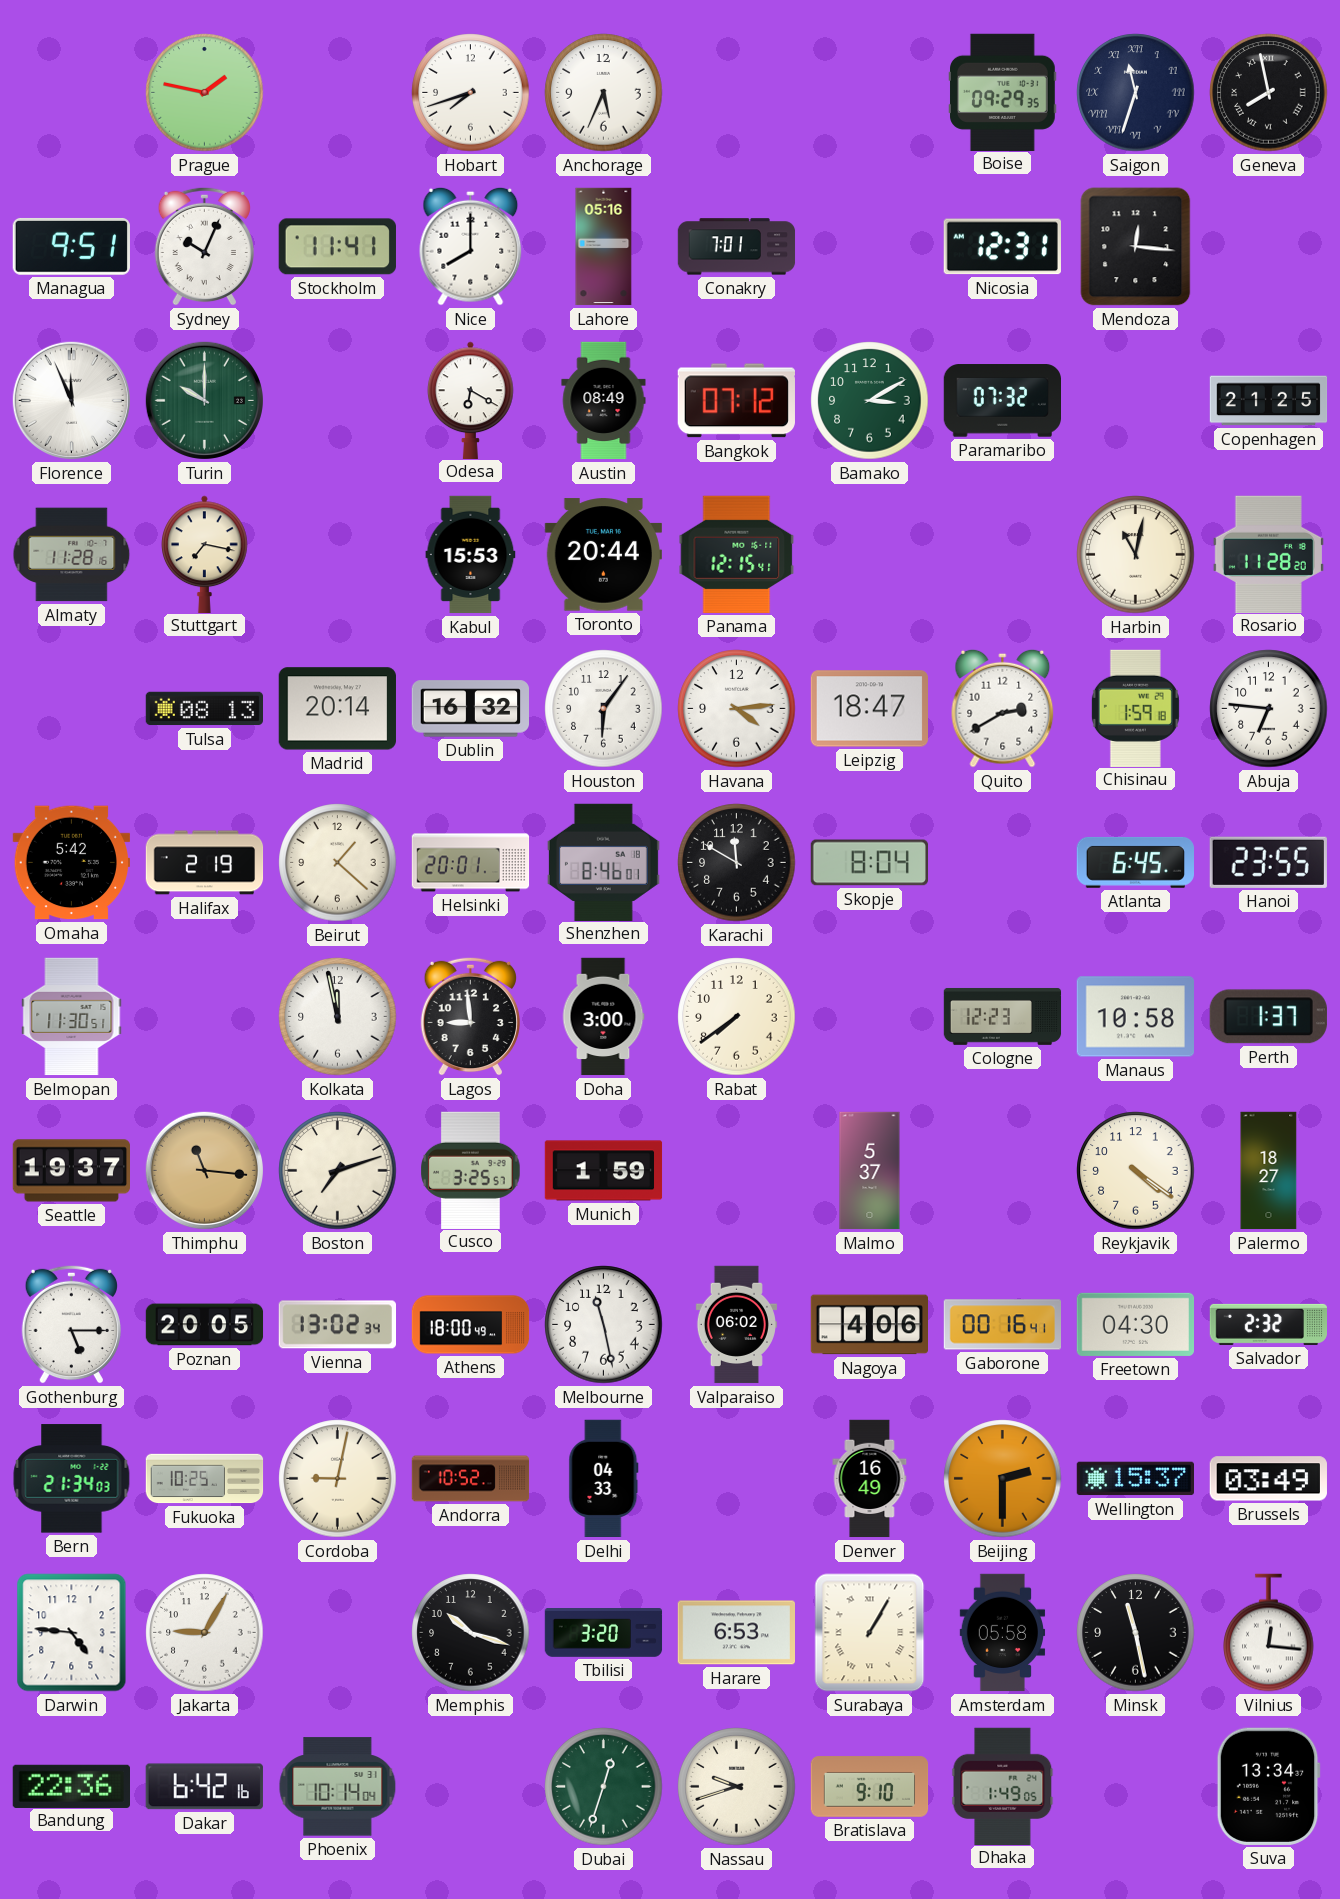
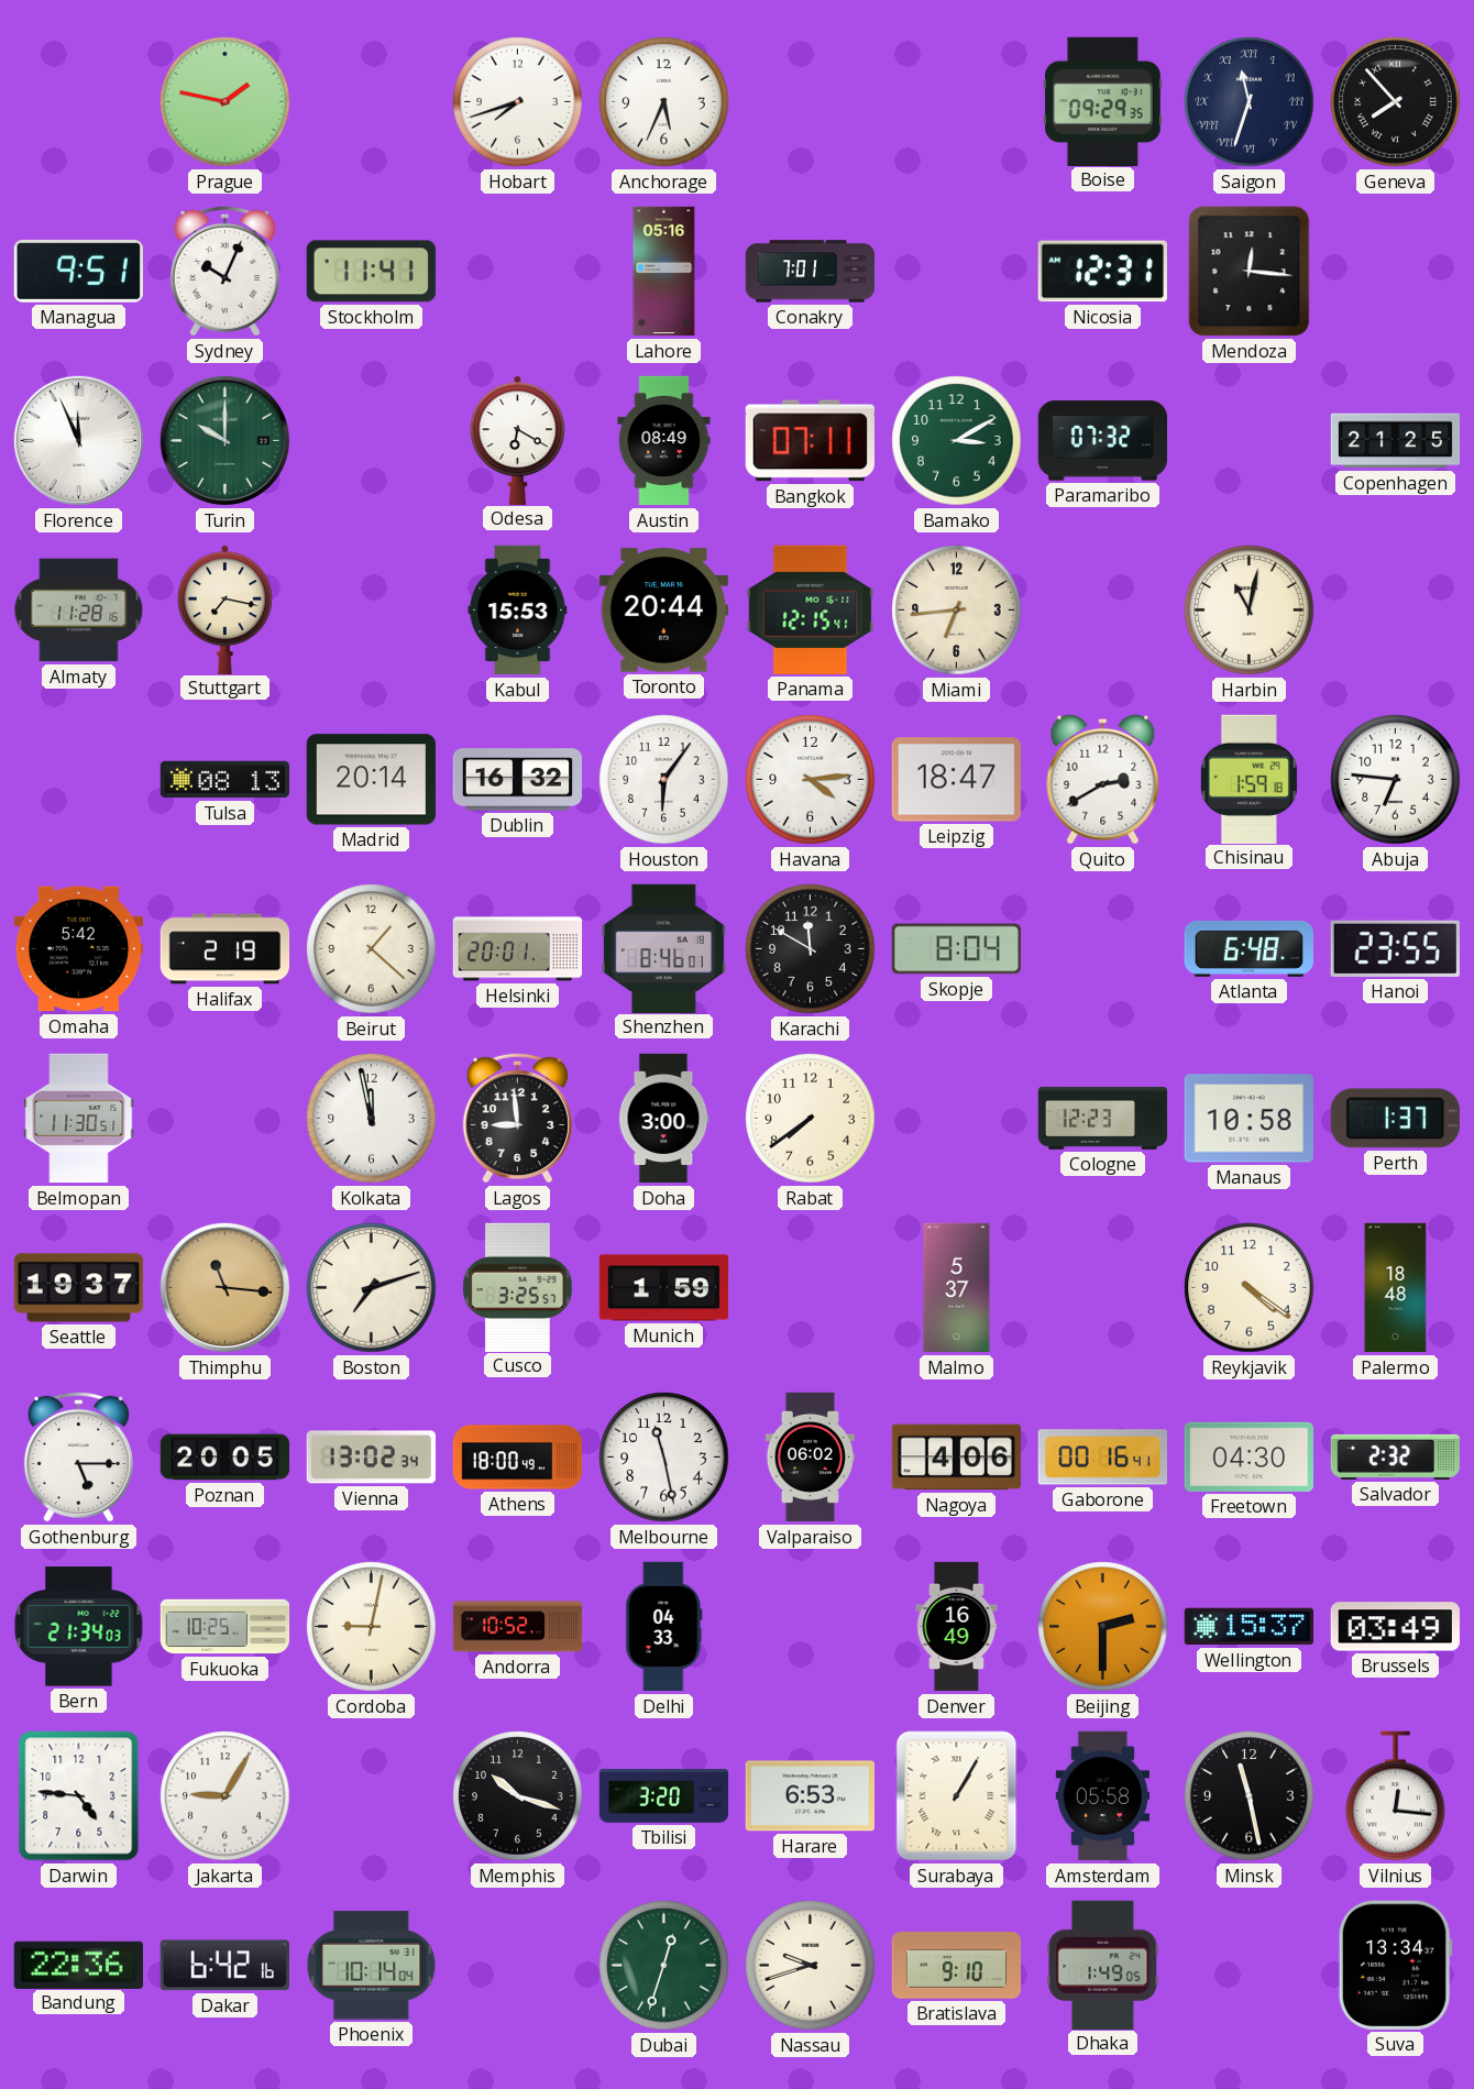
Geneva: 7:58 -> 7:53
Nice: 8:00 -> none
Bangkok: 07:12 -> 07:11
Miami: none -> 6:44
Rosario: 11:28 -> none
Atlanta: 6:45 -> 6:48
Palermo: 18:27 -> 18:48
